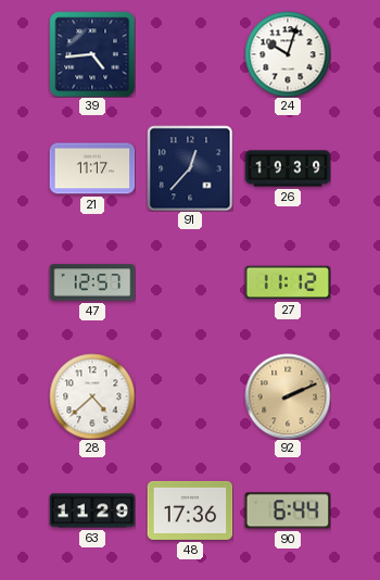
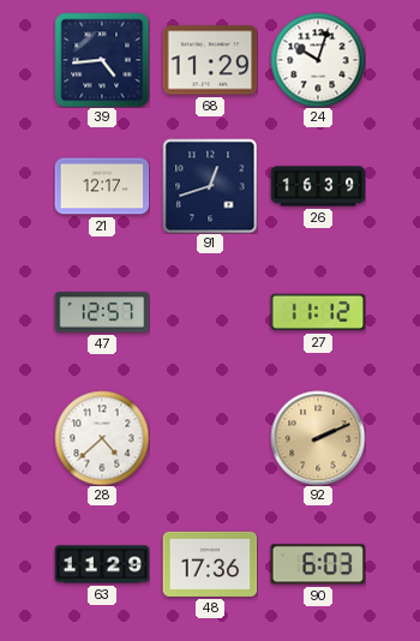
68: none -> 11:29
21: 11:17 -> 12:17
91: 12:37 -> 12:42
26: 19:39 -> 16:39
90: 6:44 -> 6:03
